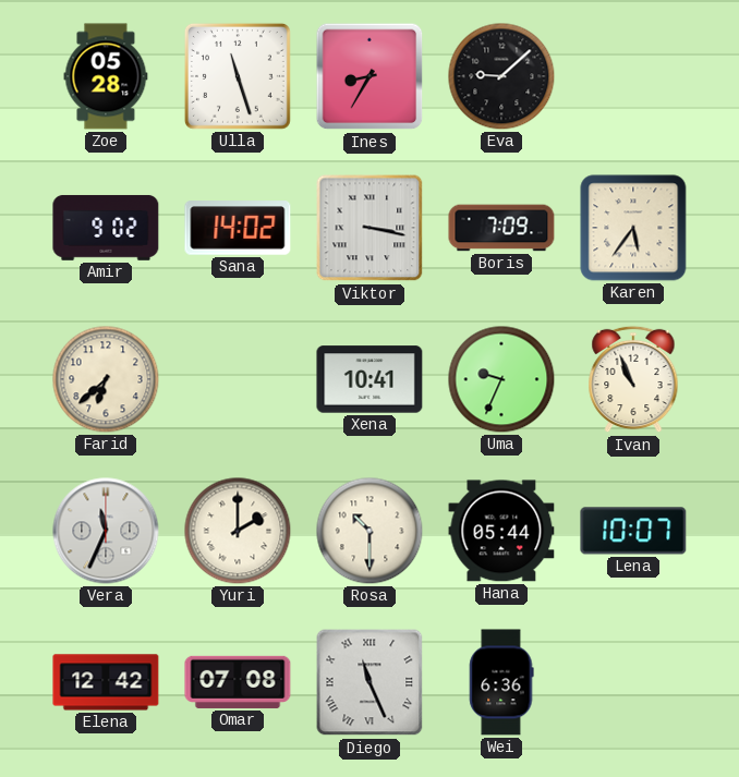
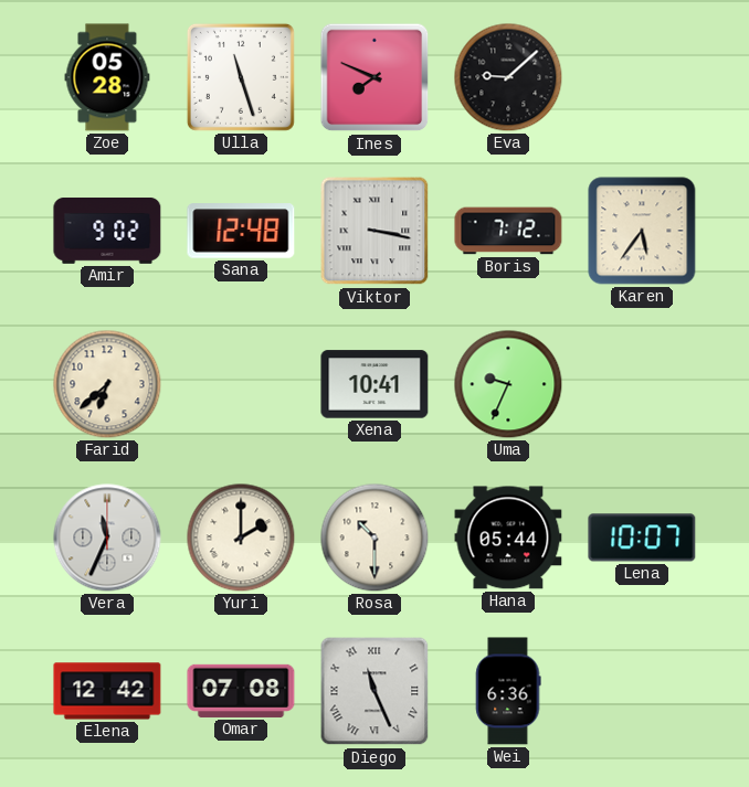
Ines: 8:35 -> 7:49
Sana: 14:02 -> 12:48
Boris: 7:09 -> 7:12
Ivan: 10:56 -> none
